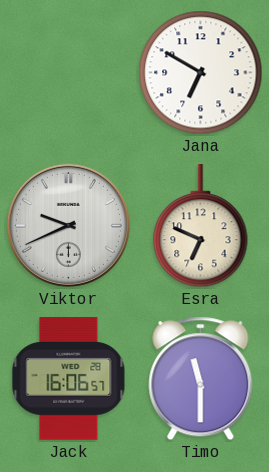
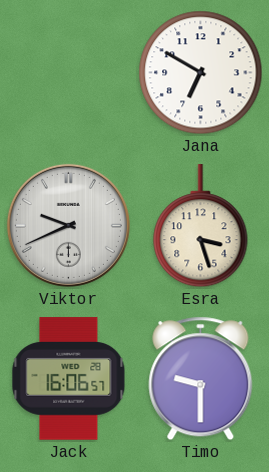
Esra: 6:49 -> 3:27
Timo: 11:30 -> 9:30
